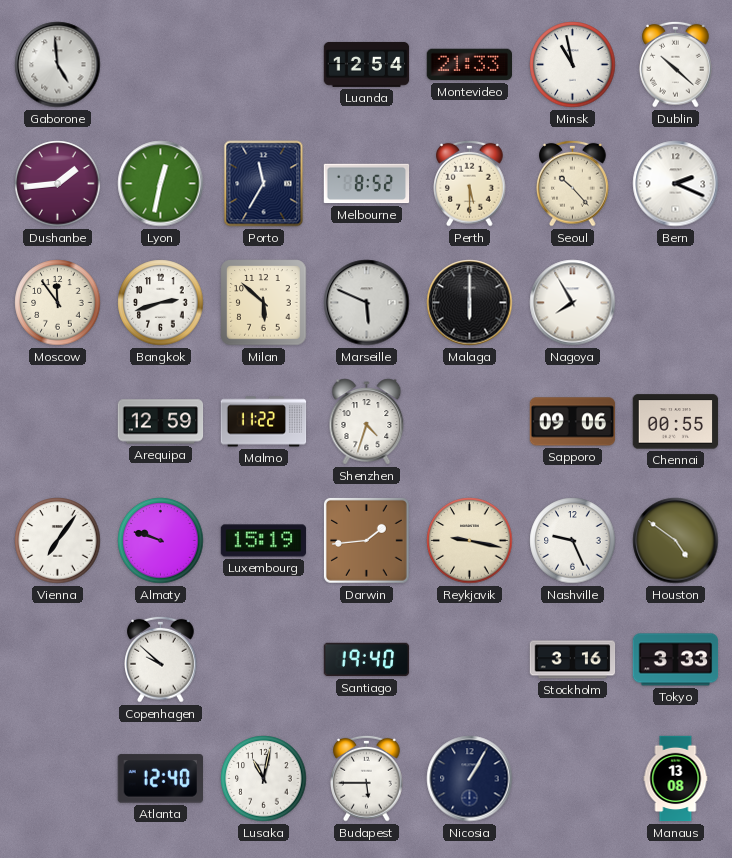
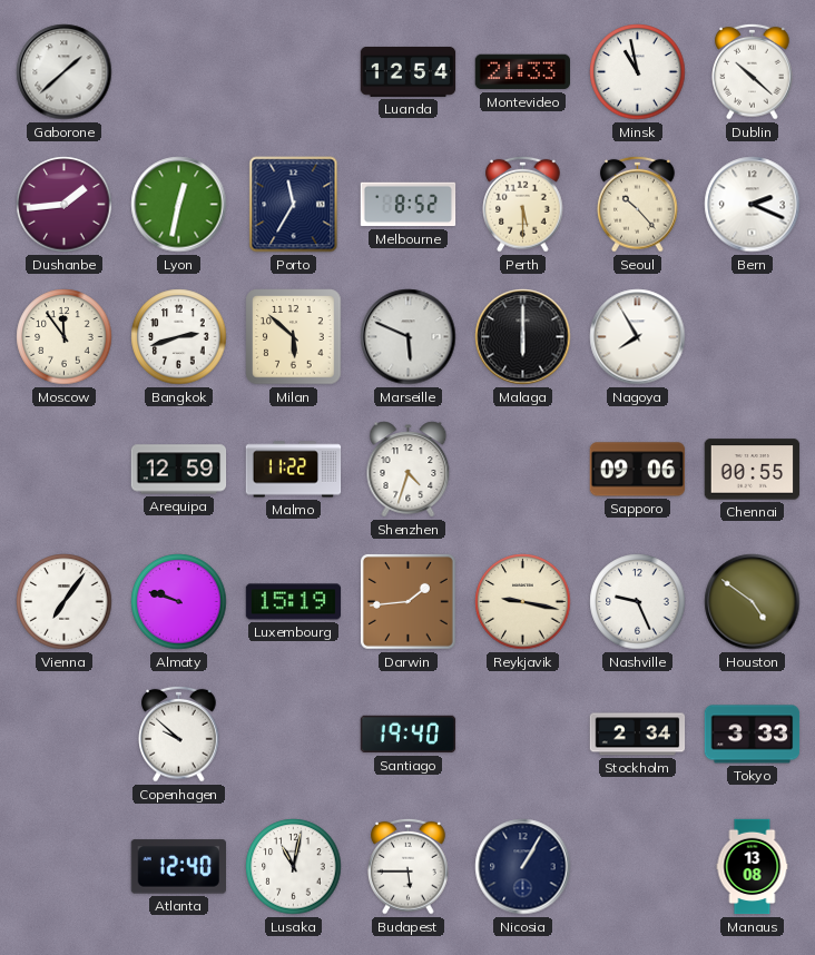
Gaborone: 4:59 -> 1:38
Stockholm: 3:16 -> 2:34
